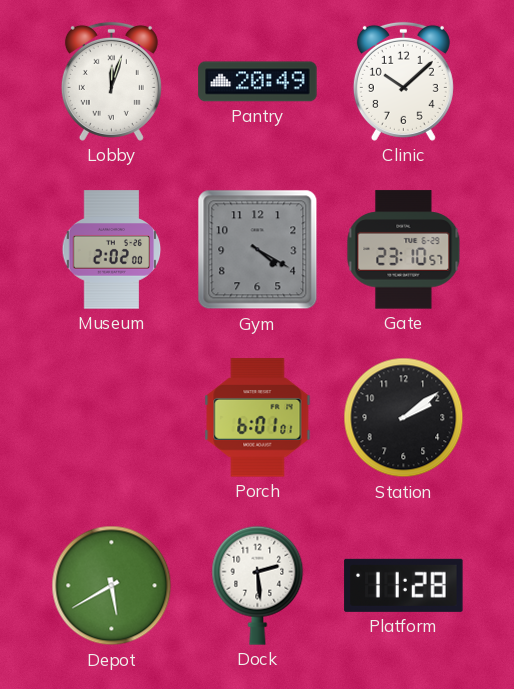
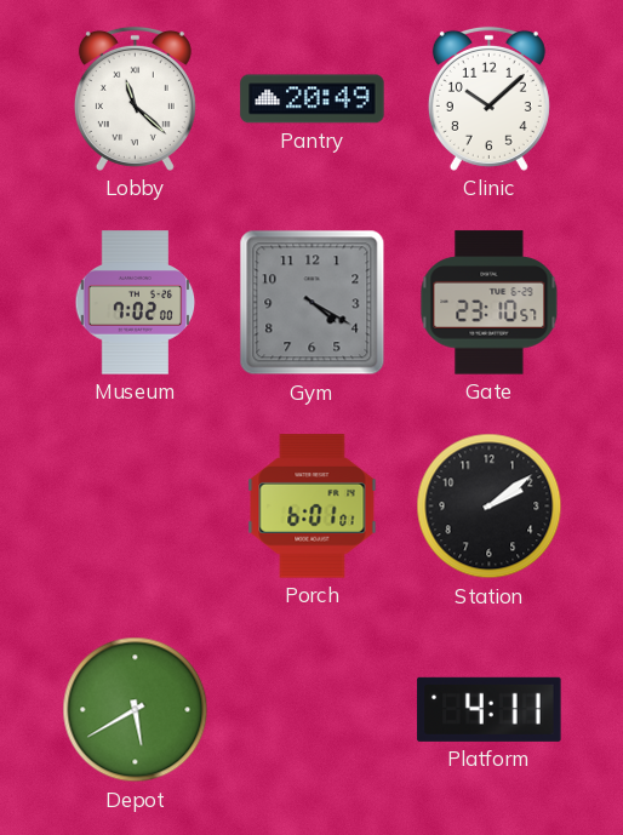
Lobby: 12:03 -> 11:22
Museum: 2:02 -> 7:02
Dock: 2:29 -> none
Platform: 11:28 -> 4:11
